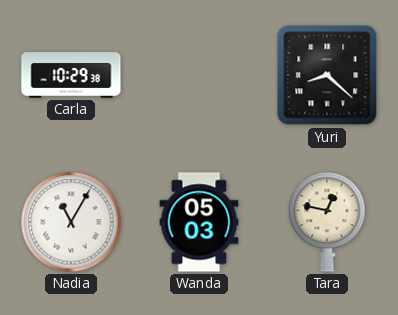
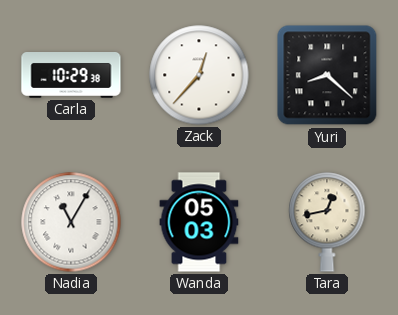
Zack: none -> 12:37
Tara: 12:47 -> 12:43
